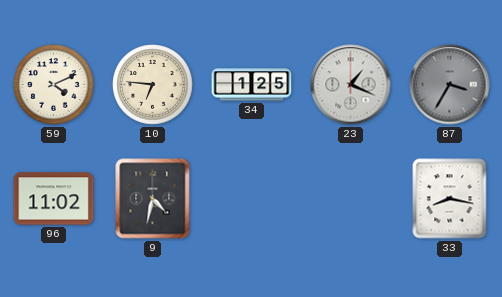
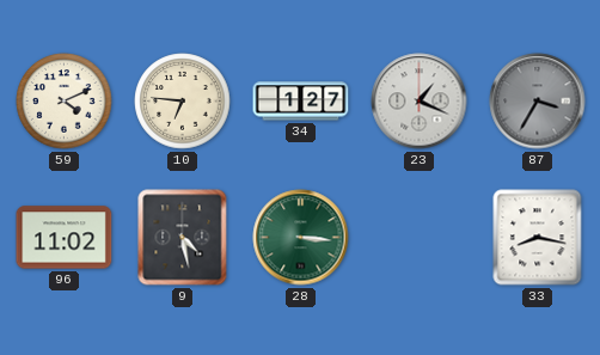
34: 1:25 -> 1:27
9: 4:32 -> 4:28
28: none -> 3:16
